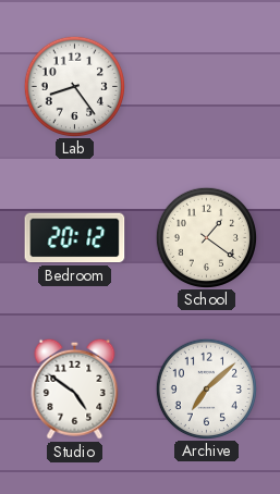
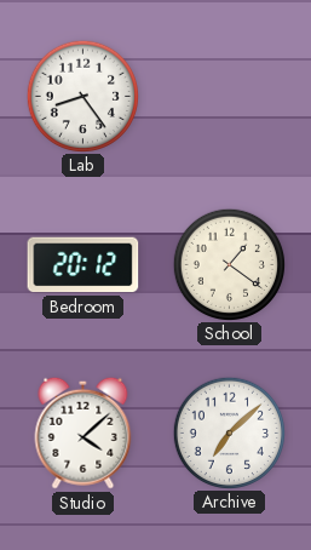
Studio: 4:51 -> 4:08
